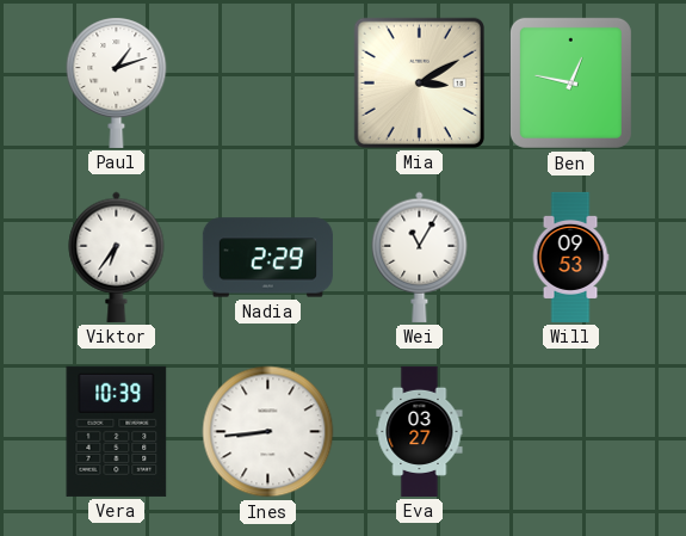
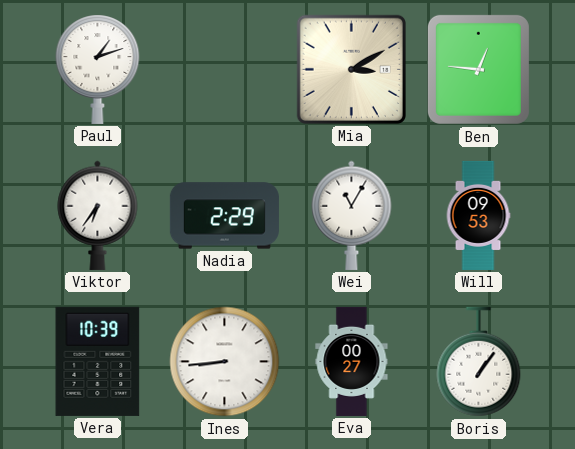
Ben: 12:47 -> 12:46
Eva: 03:27 -> 00:27
Boris: none -> 1:06
